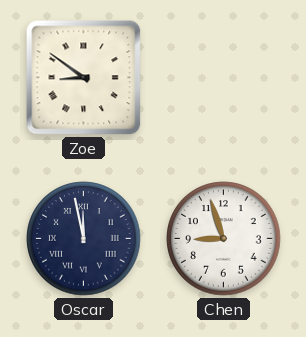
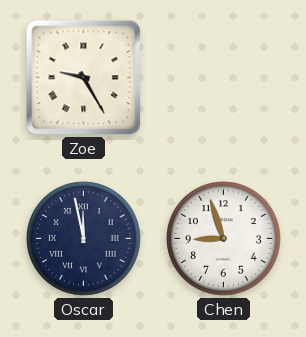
Zoe: 8:51 -> 9:25
